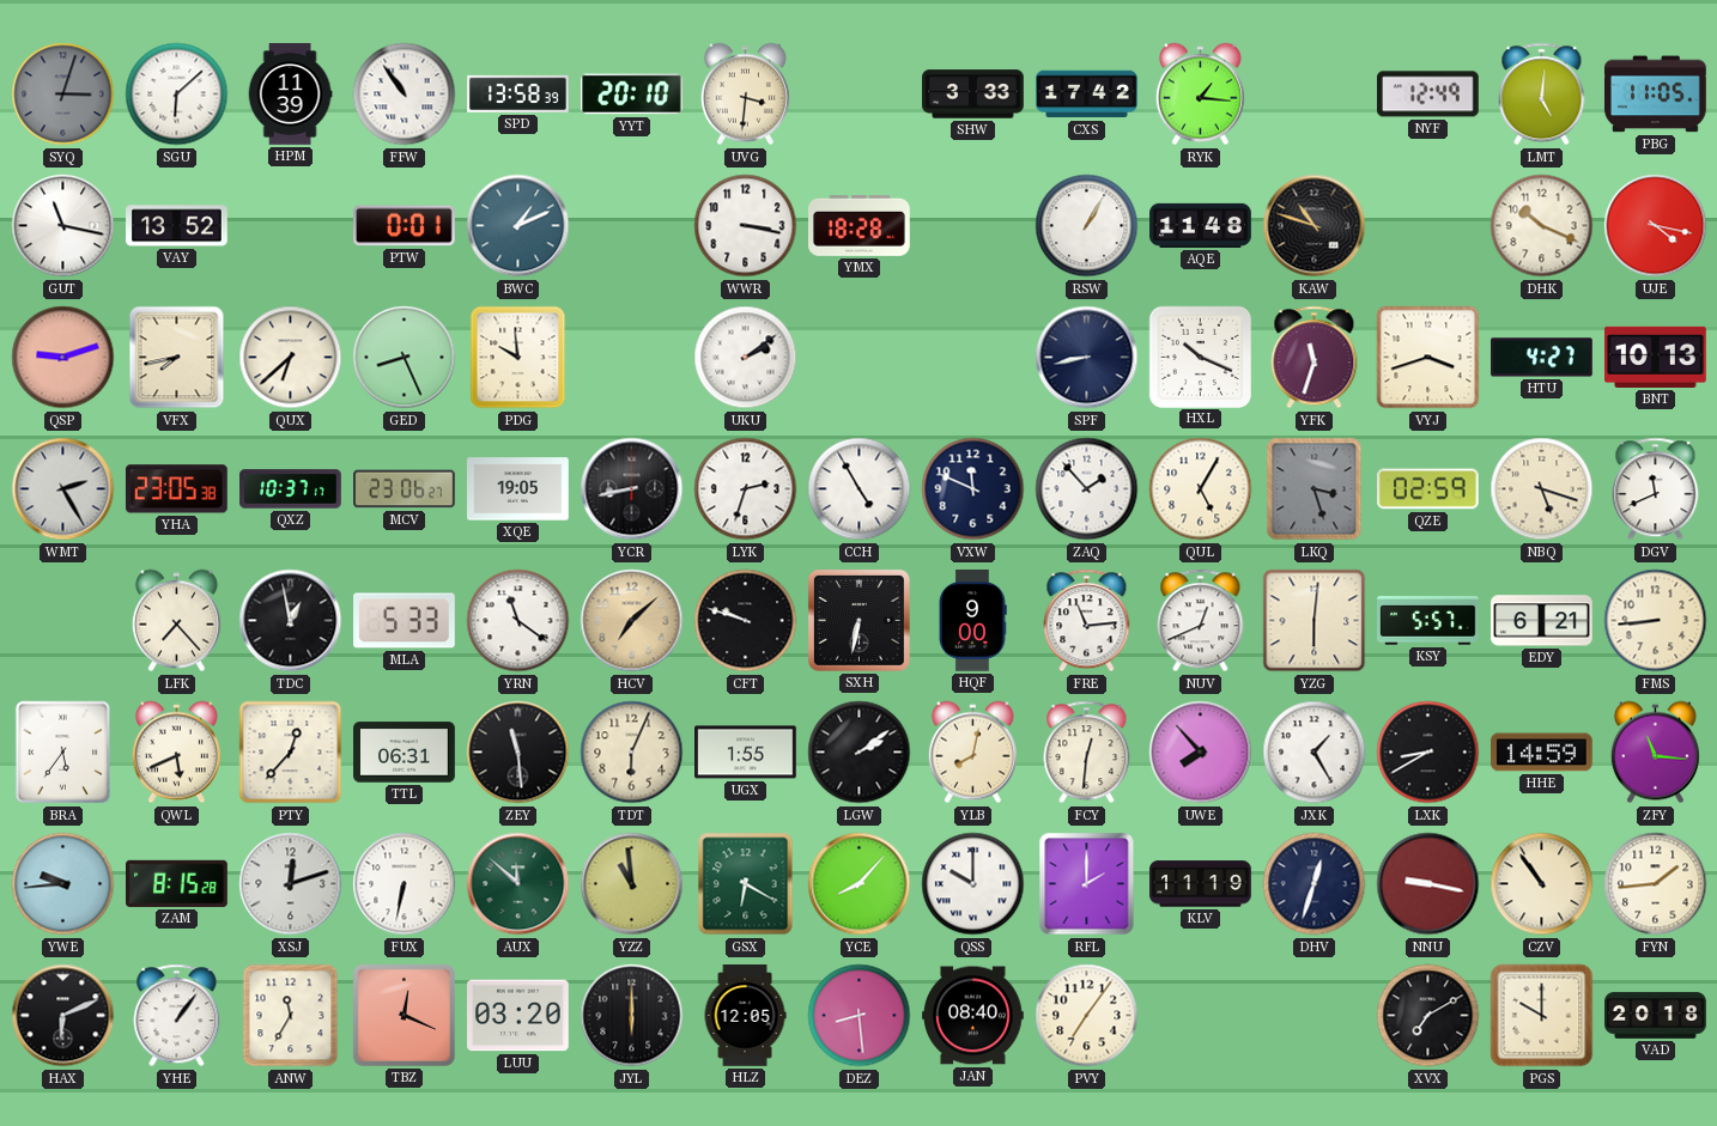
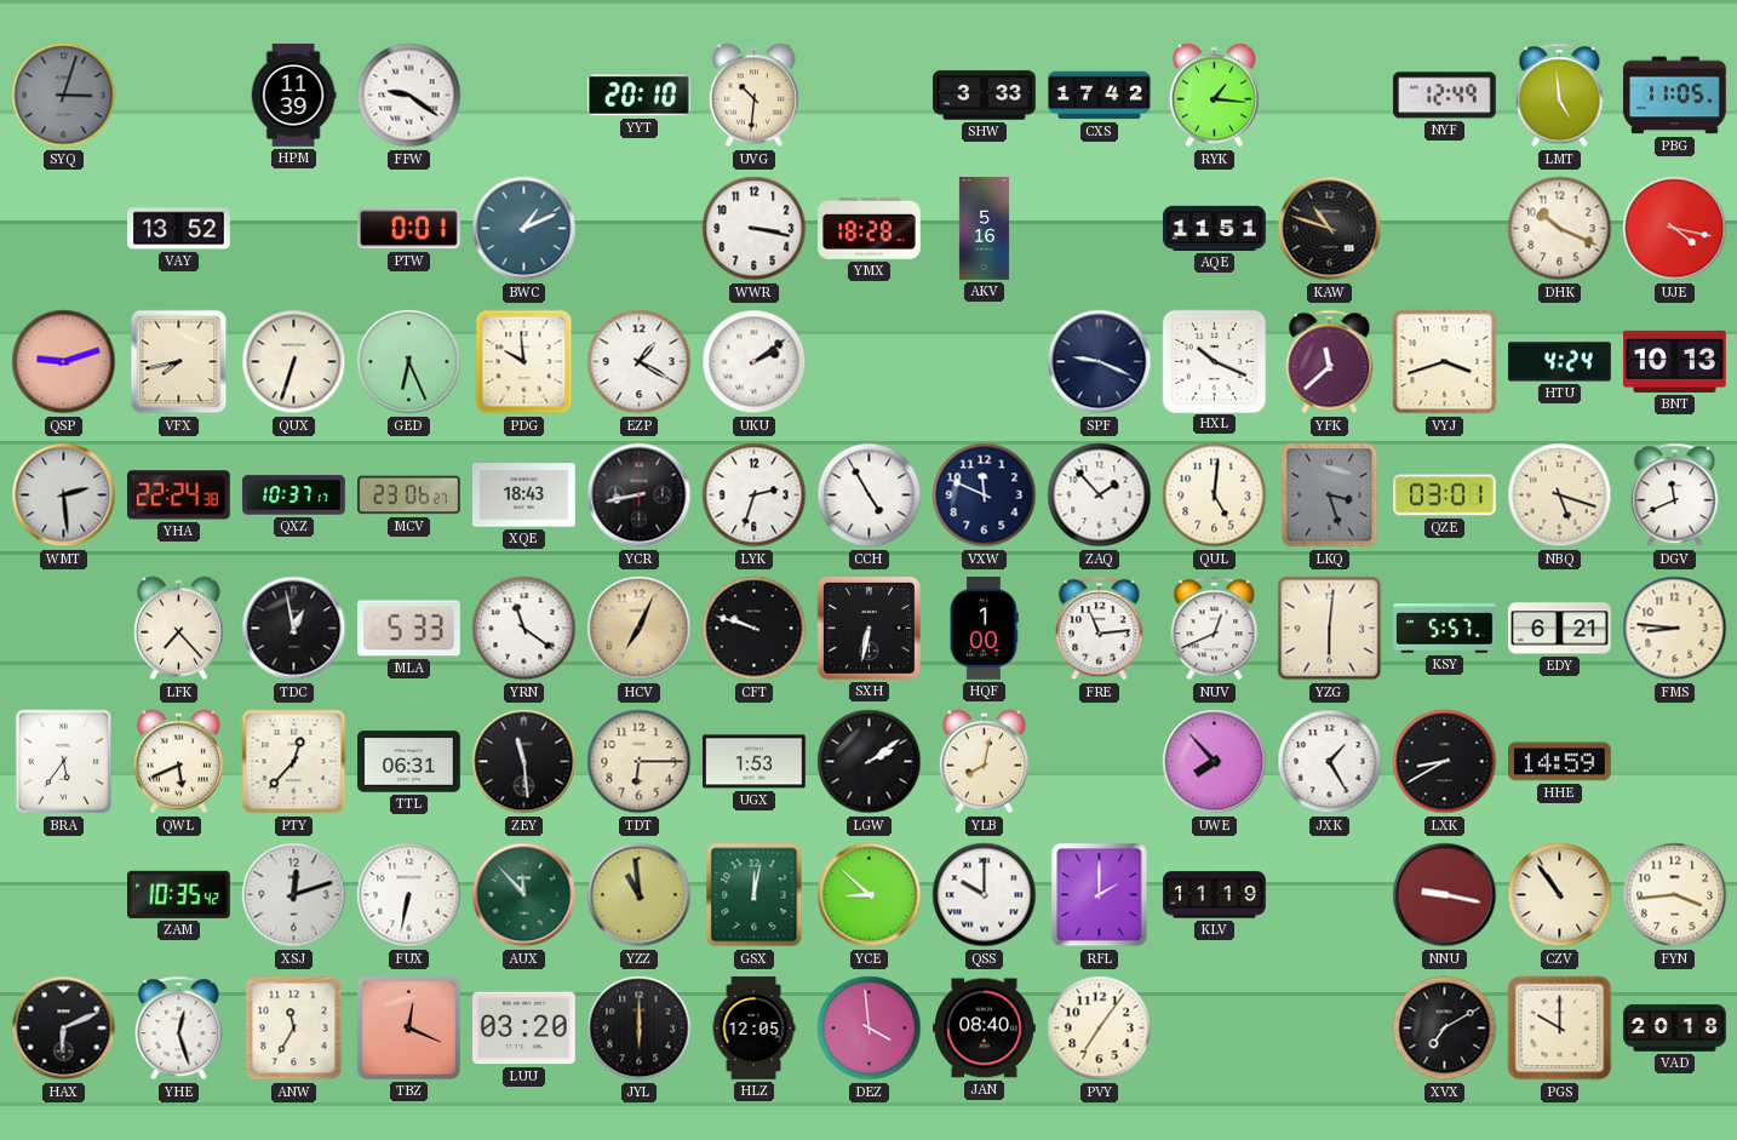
SGU: 6:08 -> none
FFW: 10:54 -> 9:21
SPD: 13:58 -> none
UVG: 3:31 -> 10:31
LMT: 5:01 -> 4:59
GUT: 11:17 -> none
AKV: none -> 5:16
RSW: 1:05 -> none
AQE: 11:48 -> 11:51
QUX: 6:38 -> 6:33
GED: 8:26 -> 6:26
EZP: none -> 1:20
SPF: 8:43 -> 9:19
YFK: 11:33 -> 11:38
HTU: 4:27 -> 4:24
WMT: 2:25 -> 2:29
YHA: 23:05 -> 22:24
XQE: 19:05 -> 18:43
QUL: 5:05 -> 5:01
QZE: 02:59 -> 03:01
HCV: 7:08 -> 7:04
HQF: 9:00 -> 1:00
FMS: 8:44 -> 8:46
TDT: 6:04 -> 6:15
UGX: 1:55 -> 1:53
FCY: 12:31 -> none
ZFY: 11:16 -> none
YWE: 9:44 -> none
ZAM: 8:15 -> 10:35
AUX: 11:52 -> 11:53
GSX: 6:20 -> 12:02
YCE: 8:07 -> 8:52
DHV: 12:33 -> none
FYN: 1:44 -> 3:44
YHE: 1:06 -> 12:27
DEZ: 8:29 -> 3:59
